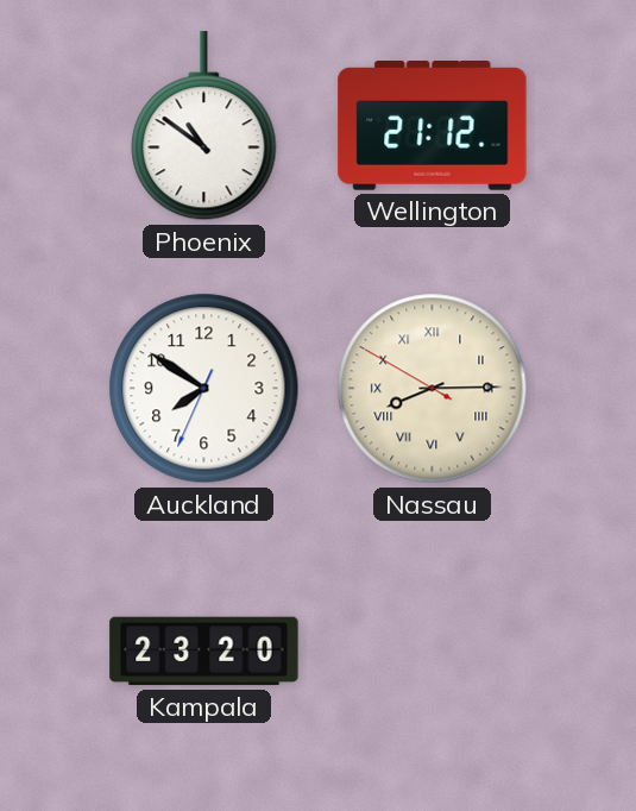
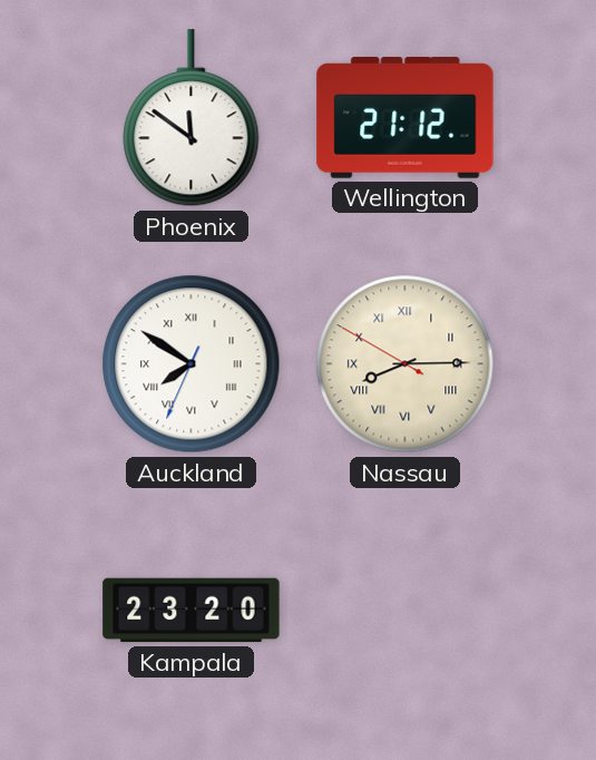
Phoenix: 10:51 -> 11:51
Auckland numerals: Arabic -> Roman
